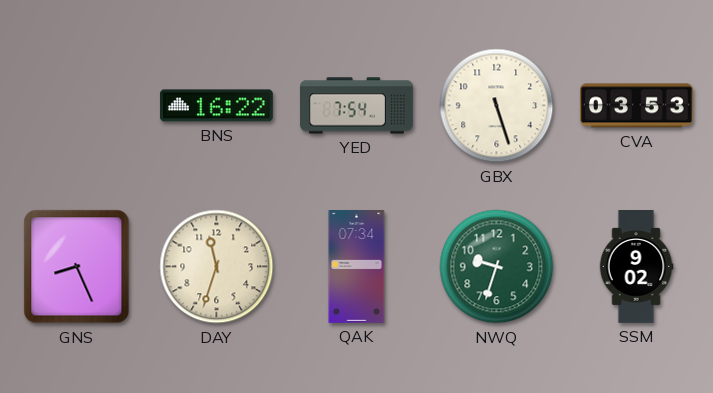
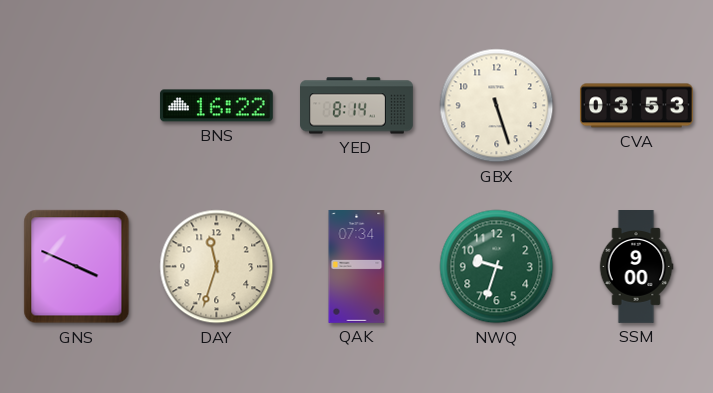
YED: 7:54 -> 8:14
GNS: 8:26 -> 3:49
SSM: 9:02 -> 9:00
